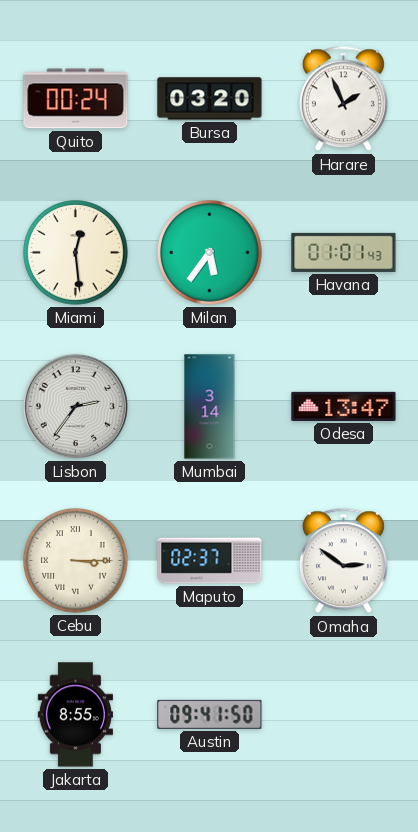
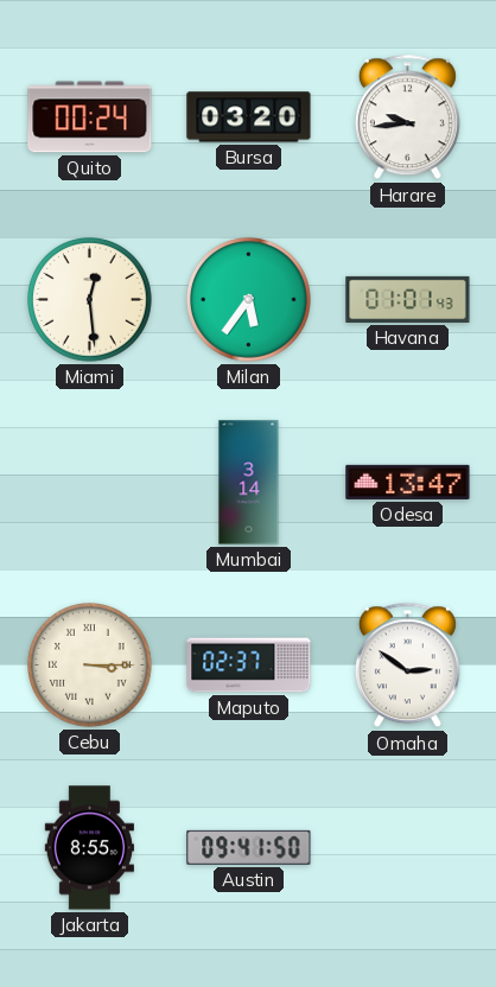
Harare: 1:56 -> 9:44
Lisbon: 2:36 -> none
